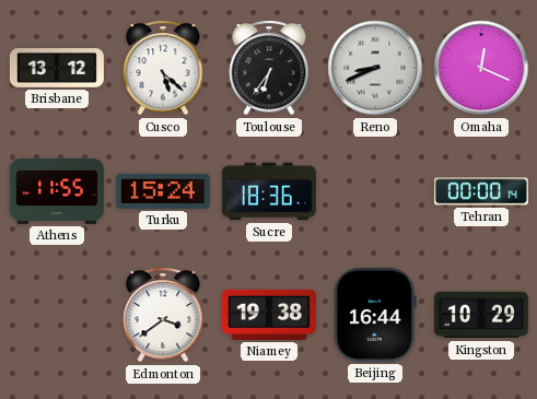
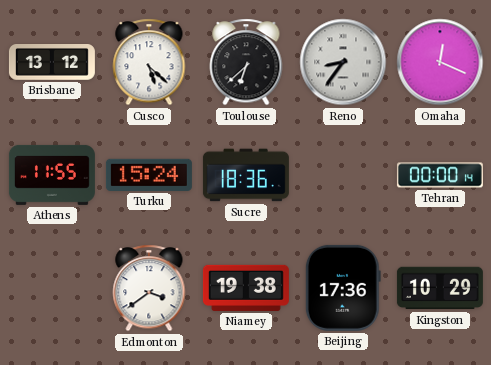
Toulouse: 6:36 -> 6:38
Reno: 8:41 -> 8:36
Beijing: 16:44 -> 17:36
